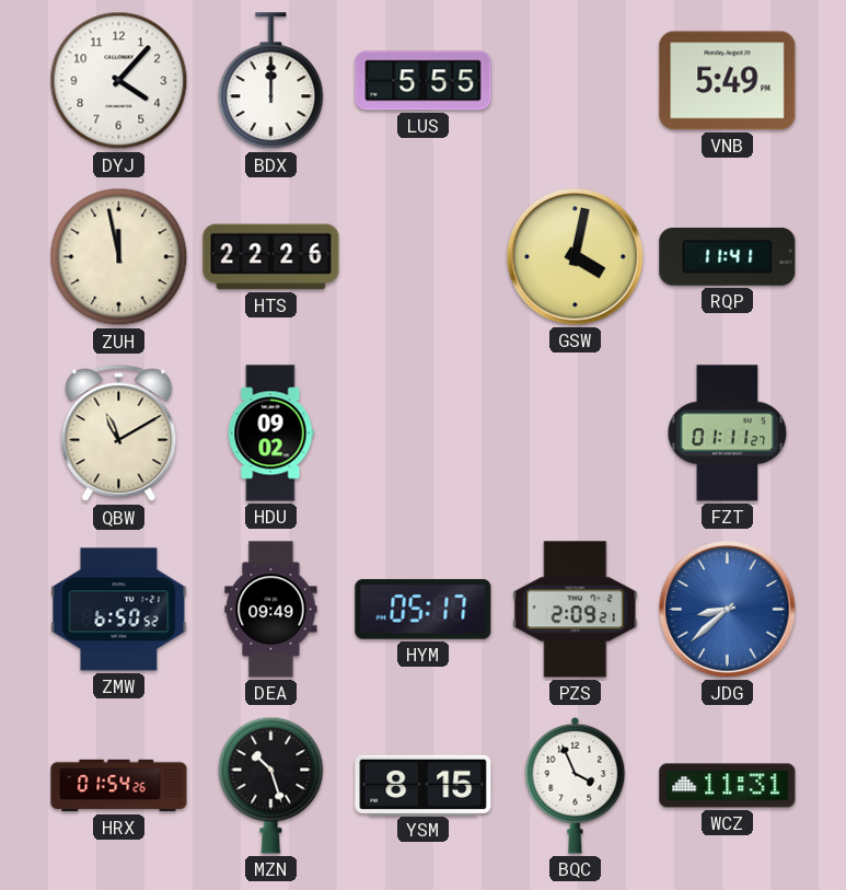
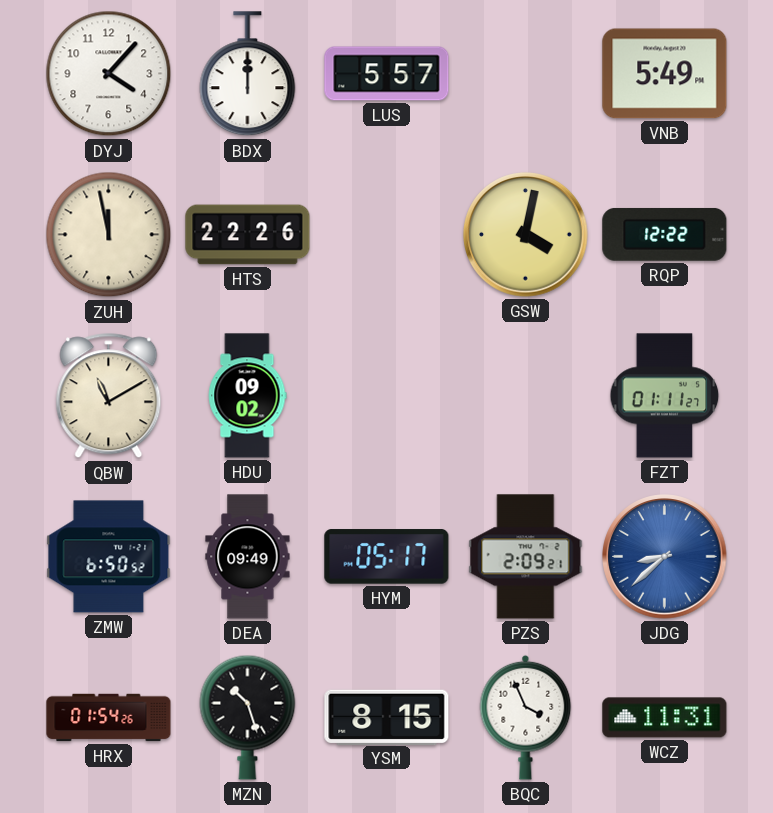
LUS: 5:55 -> 5:57
RQP: 11:41 -> 12:22
